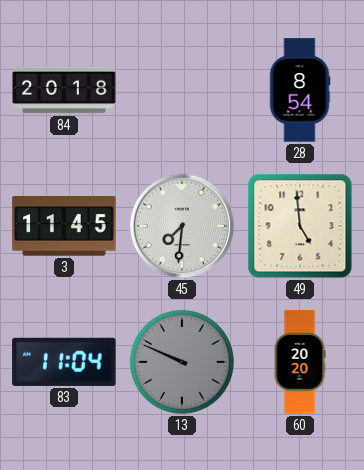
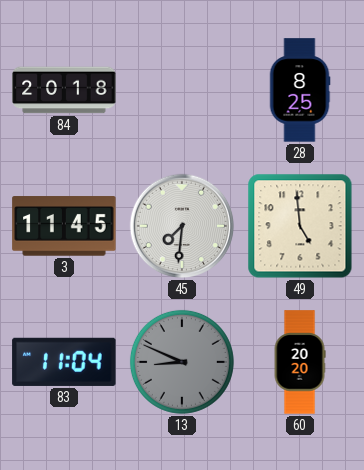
28: 8:54 -> 8:25
13: 9:49 -> 8:49
